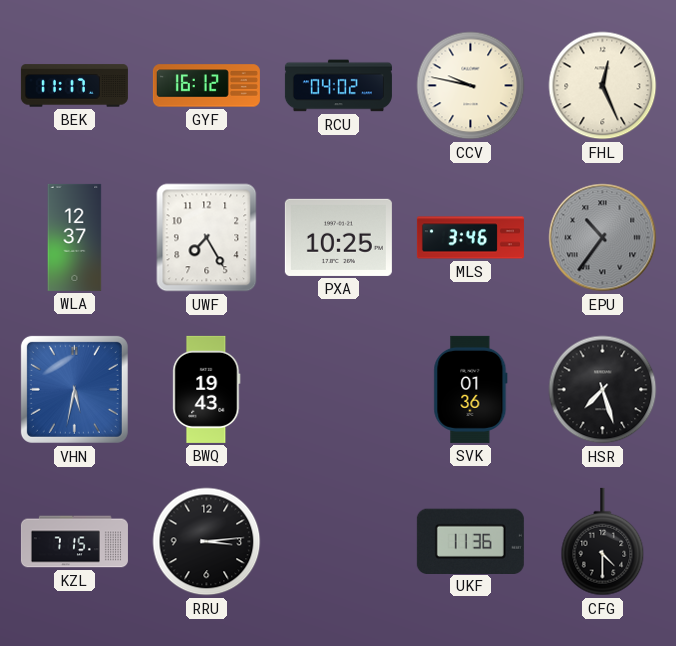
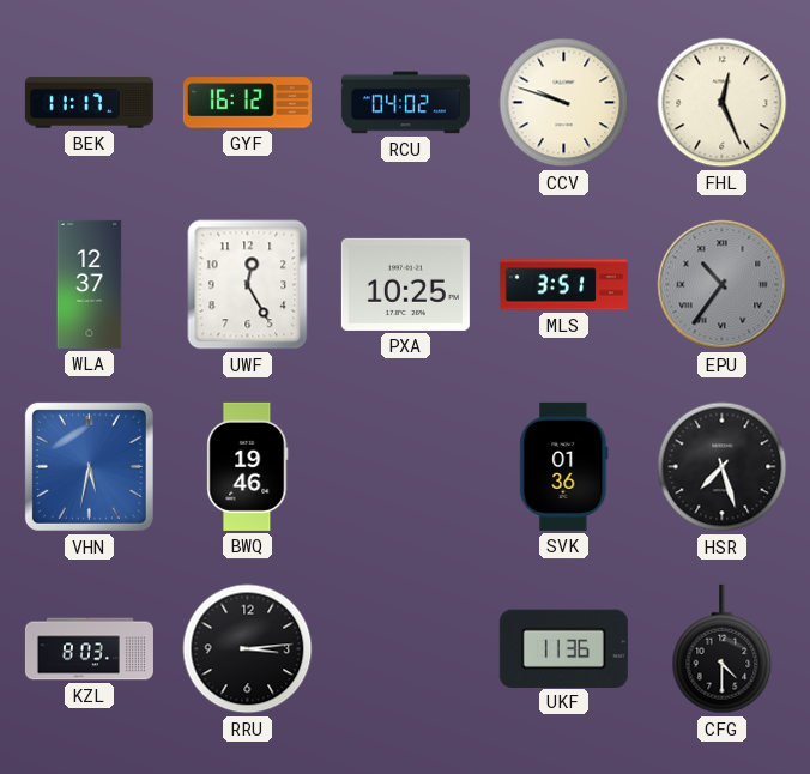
CCV: 9:47 -> 9:48
UWF: 7:25 -> 12:25
MLS: 3:46 -> 3:51
BWQ: 19:43 -> 19:46
KZL: 7:15 -> 8:03
